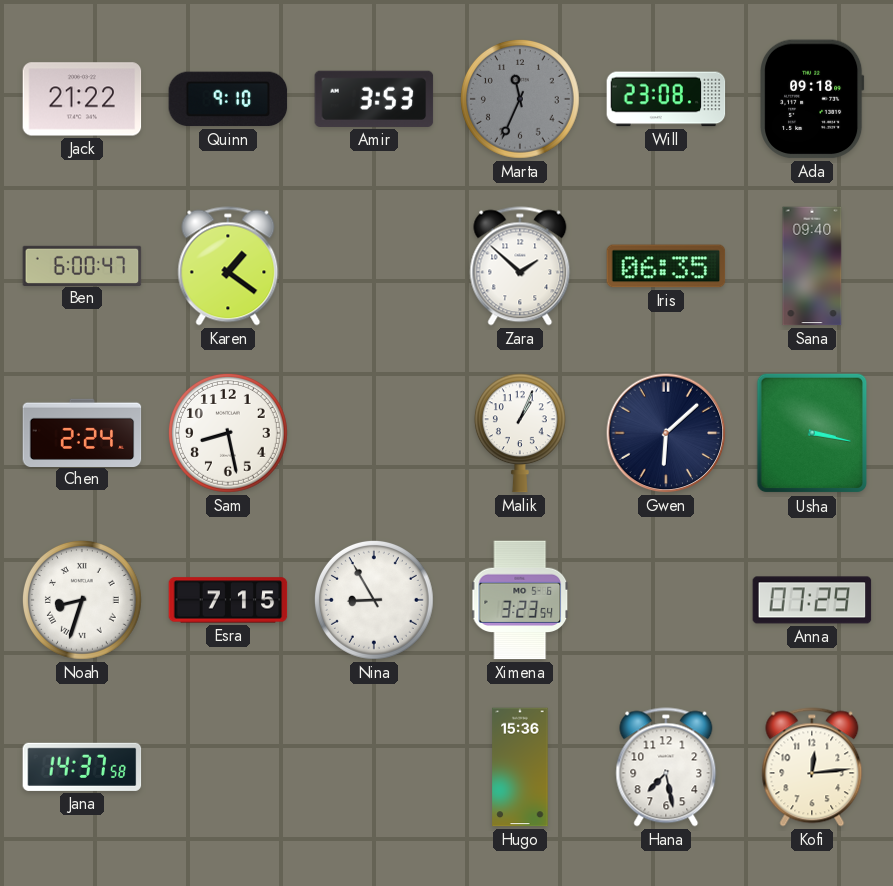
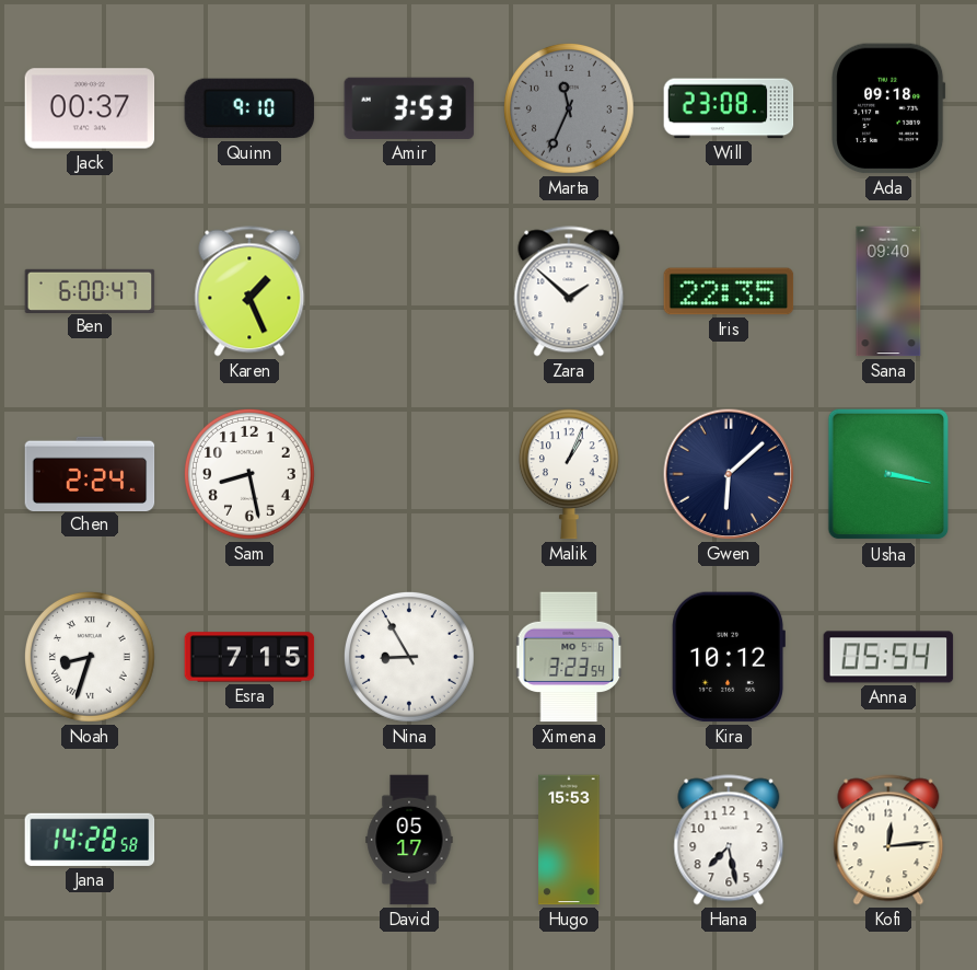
Jack: 21:22 -> 00:37
Karen: 1:21 -> 1:26
Iris: 06:35 -> 22:35
Kira: none -> 10:12
Anna: 07:29 -> 05:54
Jana: 14:37 -> 14:28
David: none -> 05:17
Hugo: 15:36 -> 15:53
